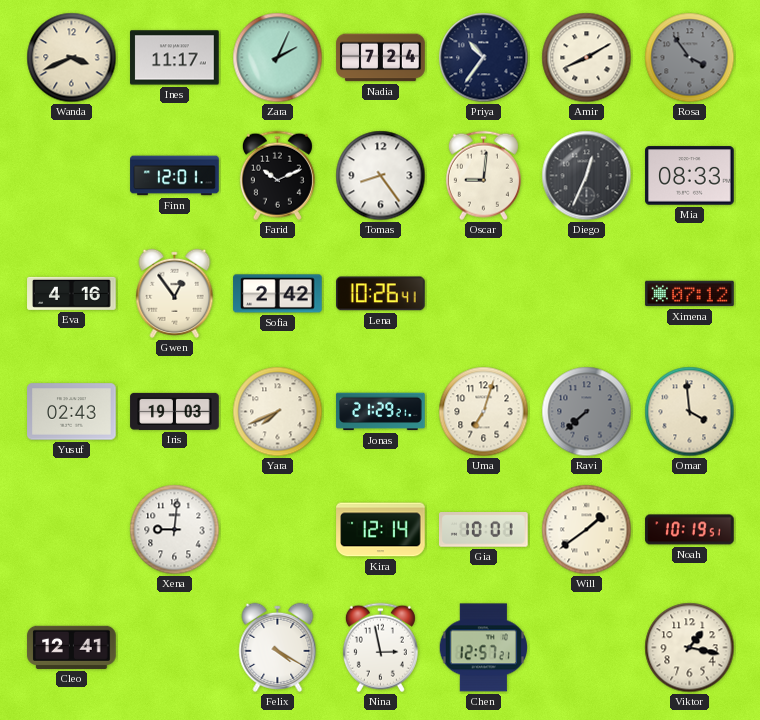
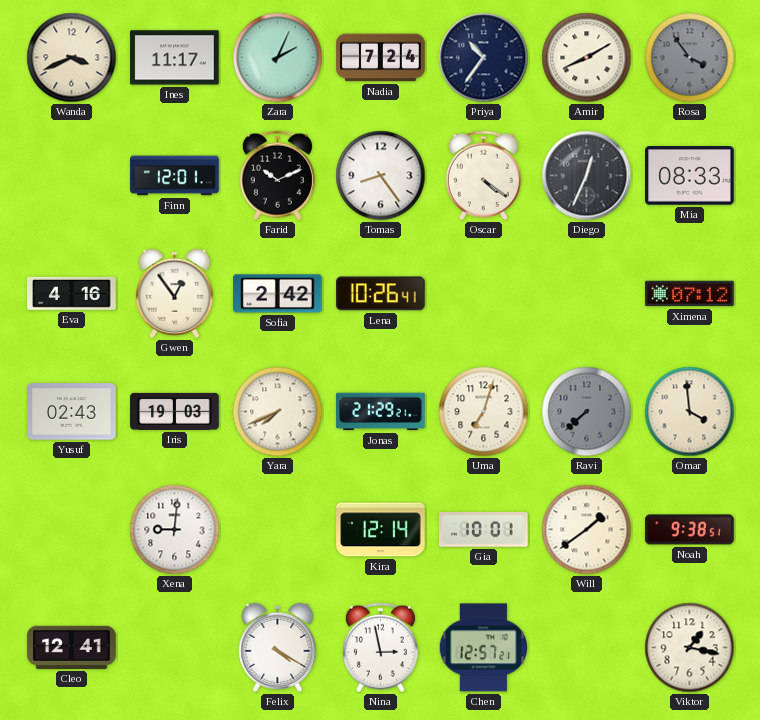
Oscar: 9:01 -> 4:21
Noah: 10:19 -> 9:38
